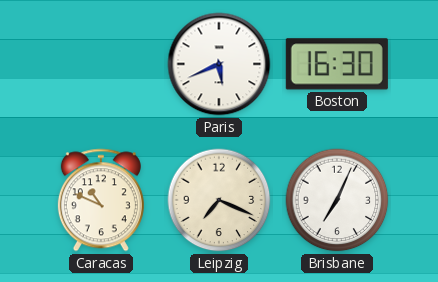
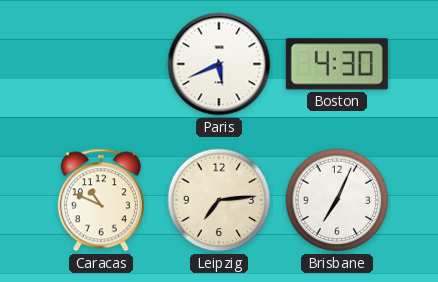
Boston: 16:30 -> 4:30
Leipzig: 7:19 -> 7:14
